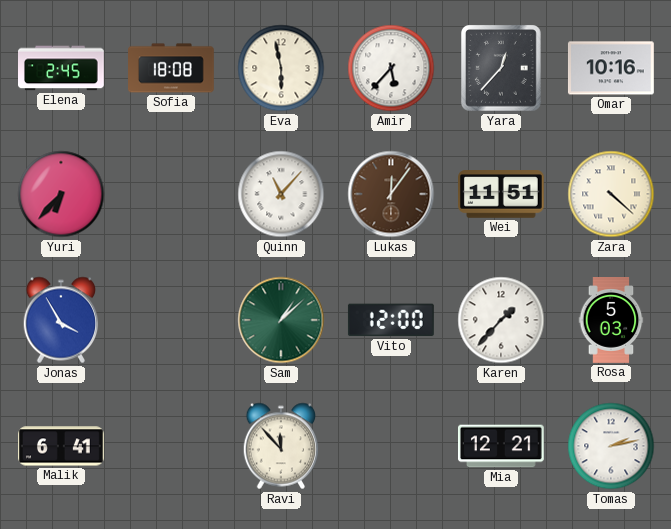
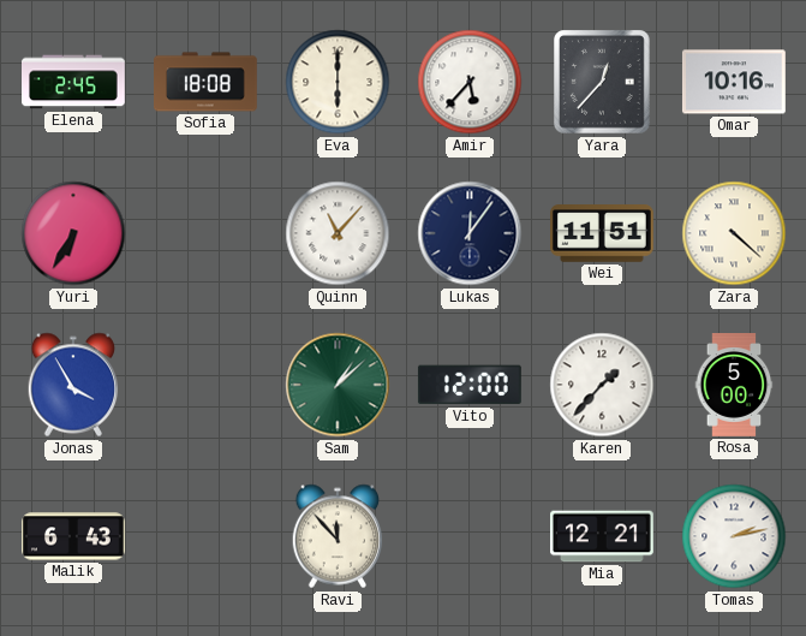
Eva: 5:58 -> 6:00
Yuri: 6:37 -> 6:35
Lukas dial: brown -> navy
Rosa: 5:03 -> 5:00
Malik: 6:41 -> 6:43
